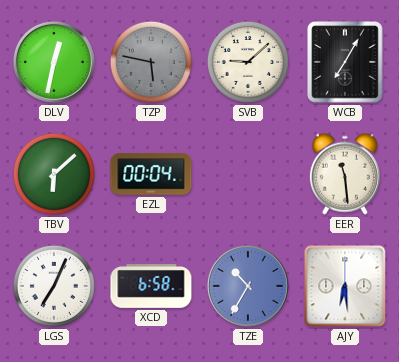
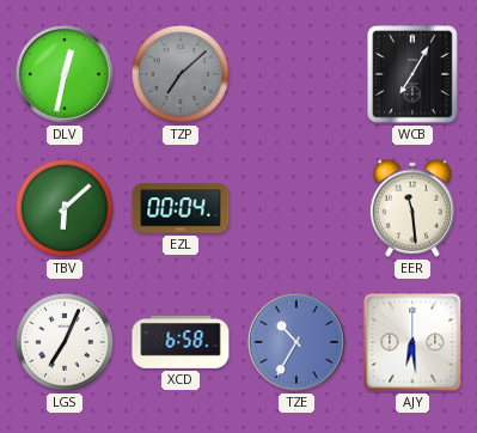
TZP: 5:47 -> 7:08
SVB: 9:08 -> none
